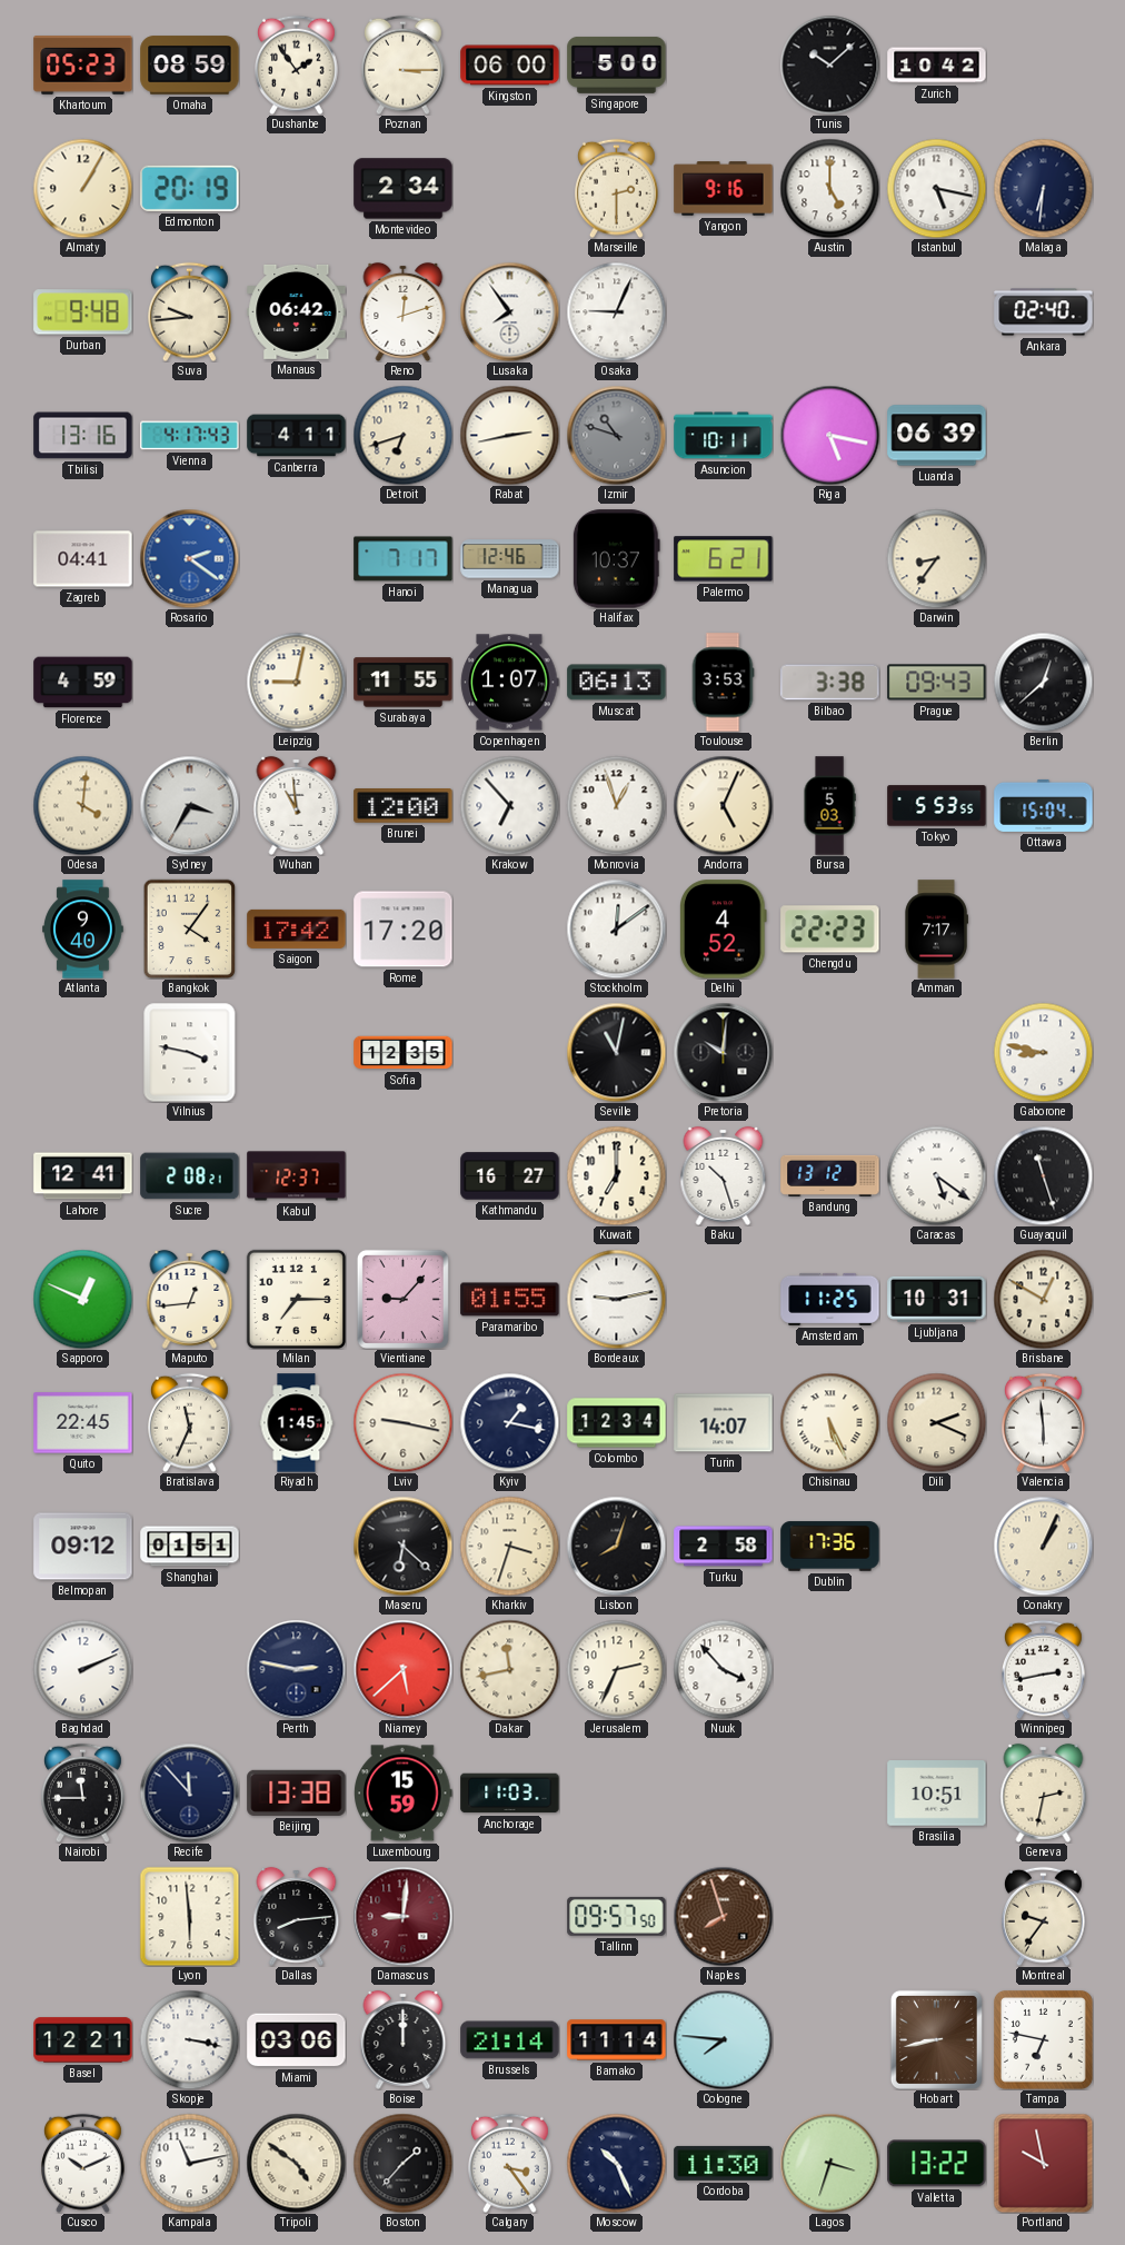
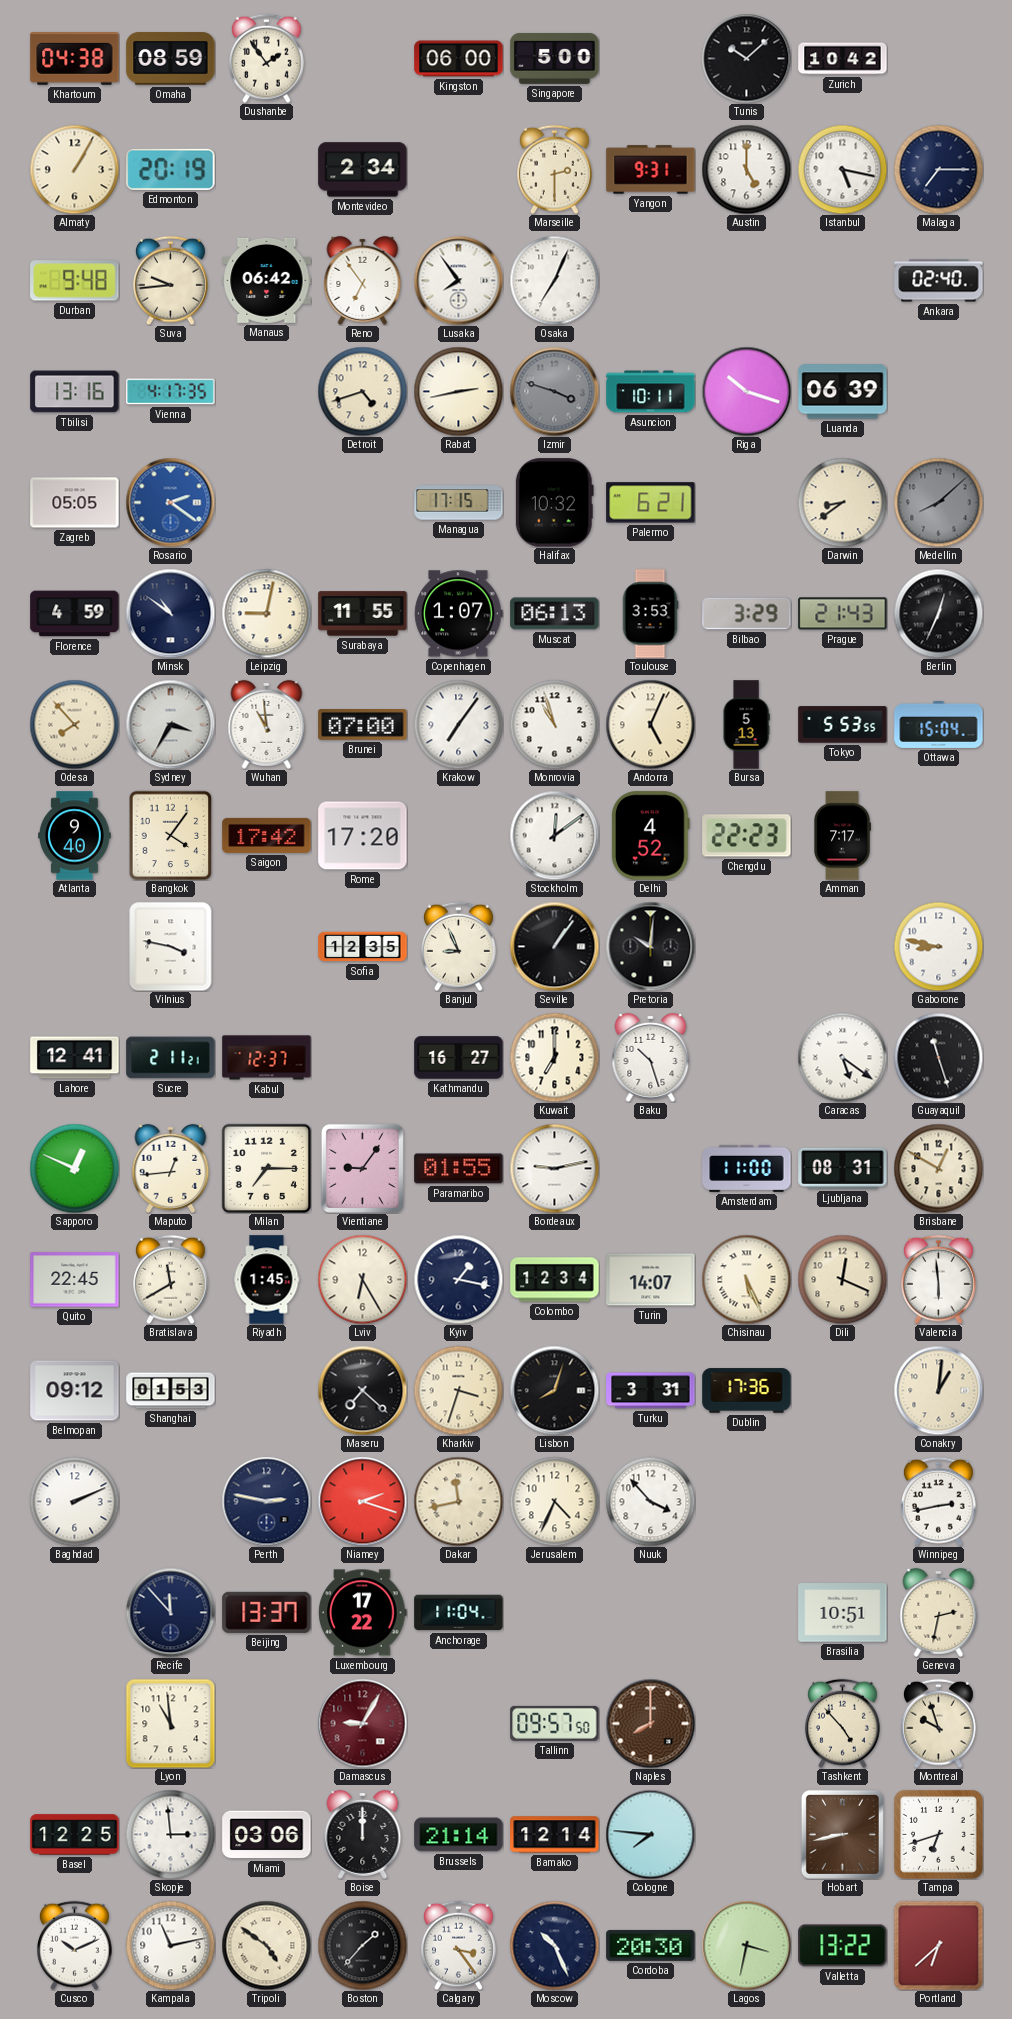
Khartoum: 05:23 -> 04:38
Poznan: 3:15 -> none
Yangon: 9:16 -> 9:31
Malaga: 6:31 -> 7:15
Reno: 12:12 -> 6:54
Osaka: 9:04 -> 7:04
Vienna: 4:17:43 -> 4:17:35
Canberra: 4:11 -> none
Detroit: 6:42 -> 4:42
Izmir: 10:48 -> 3:48
Riga: 5:17 -> 10:18
Zagreb: 04:41 -> 05:05
Hanoi: 7:17 -> none
Managua: 12:46 -> 17:15
Halifax: 10:37 -> 10:32
Darwin: 8:36 -> 8:39
Medellin: none -> 8:08
Minsk: none -> 10:51
Bilbao: 3:38 -> 3:29
Prague: 09:43 -> 21:43
Berlin: 12:38 -> 12:34
Odesa: 4:01 -> 7:53
Brunei: 12:00 -> 07:00
Krakow: 6:53 -> 7:06
Monrovia: 12:57 -> 10:57
Bursa: 5:03 -> 5:13
Banjul: none -> 8:56
Seville: 11:02 -> 1:06
Sucre: 2:08 -> 2:11
Bandung: 13:12 -> none
Vientiane: 9:07 -> 9:06
Amsterdam: 11:25 -> 11:00
Ljubljana: 10:31 -> 08:31
Bratislava: 11:34 -> 11:40
Lviv: 9:17 -> 6:25
Dili: 2:19 -> 12:19
Shanghai: 01:51 -> 01:53
Maseru: 6:22 -> 7:22
Turku: 2:58 -> 3:31
Conakry: 1:04 -> 1:01
Niamey: 5:38 -> 2:18
Jerusalem: 2:34 -> 4:34
Nairobi: 11:45 -> none
Beijing: 13:38 -> 13:37
Luxembourg: 15:59 -> 17:22
Anchorage: 11:03 -> 11:04
Lyon: 5:59 -> 10:59
Dallas: 8:14 -> none
Damascus: 9:01 -> 9:05
Naples: 7:57 -> 8:00
Tashkent: none -> 4:53
Montreal: 9:36 -> 9:57
Basel: 12:21 -> 12:25
Skopje: 3:17 -> 2:59
Bamako: 11:14 -> 12:14
Tampa: 6:47 -> 6:42
Cordoba: 11:30 -> 20:30
Lagos: 3:33 -> 3:32
Portland: 9:58 -> 6:38
